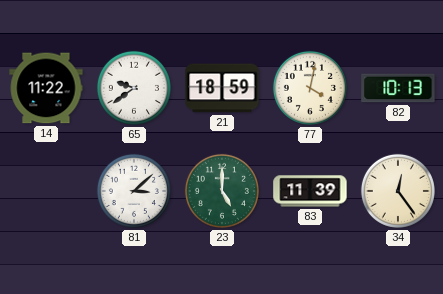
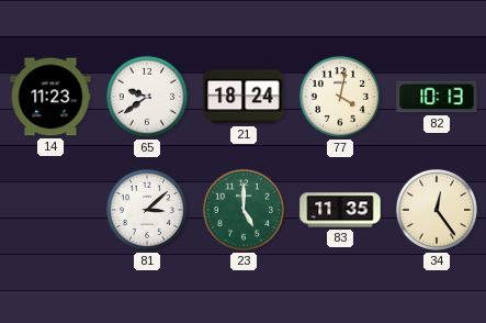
14: 11:22 -> 11:23
21: 18:59 -> 18:24
83: 11:39 -> 11:35
